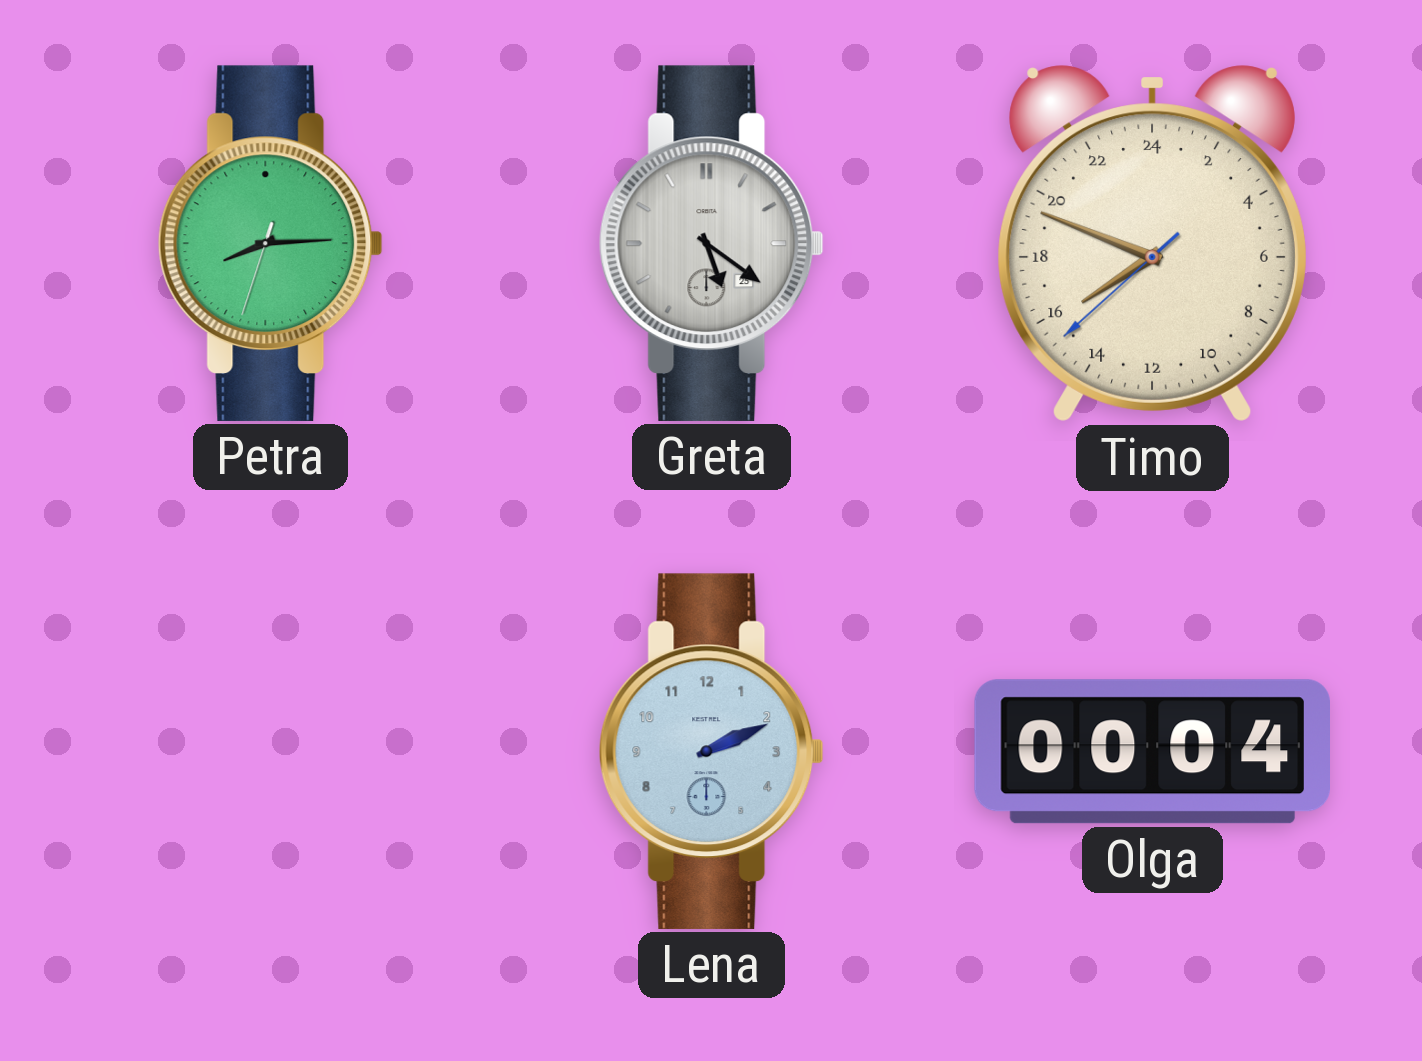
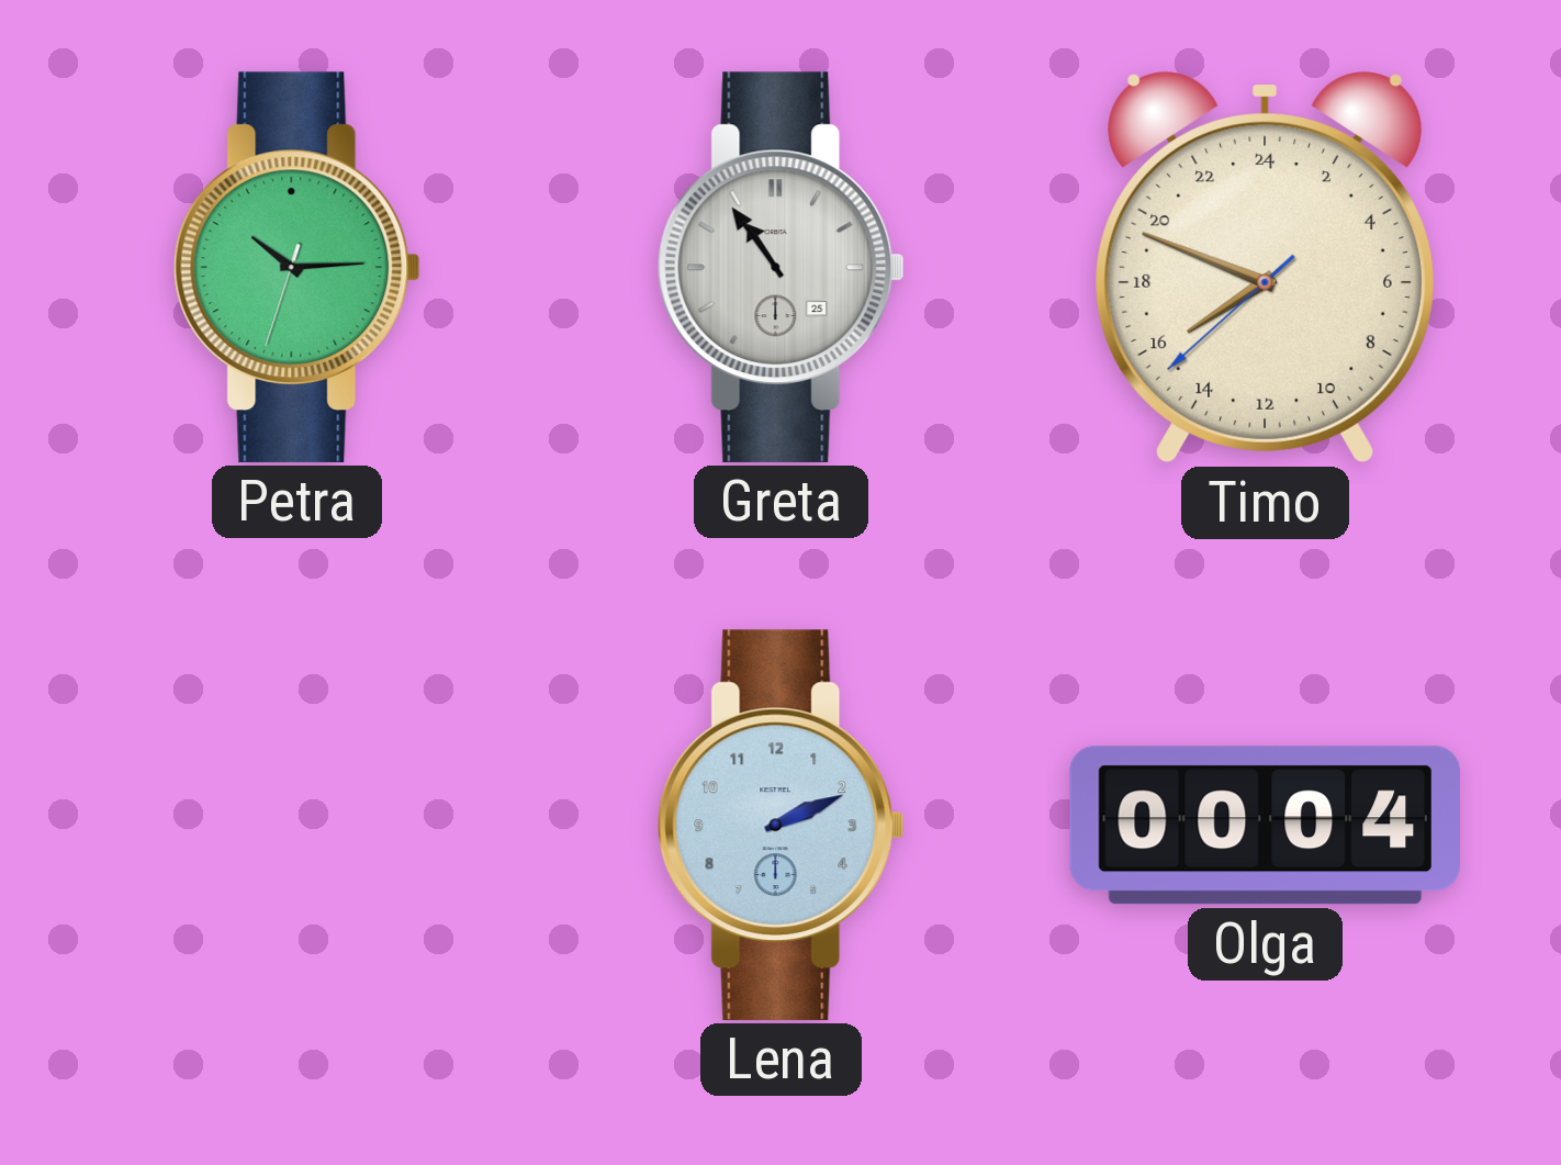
Petra: 8:14 -> 10:14
Greta: 5:21 -> 10:54
